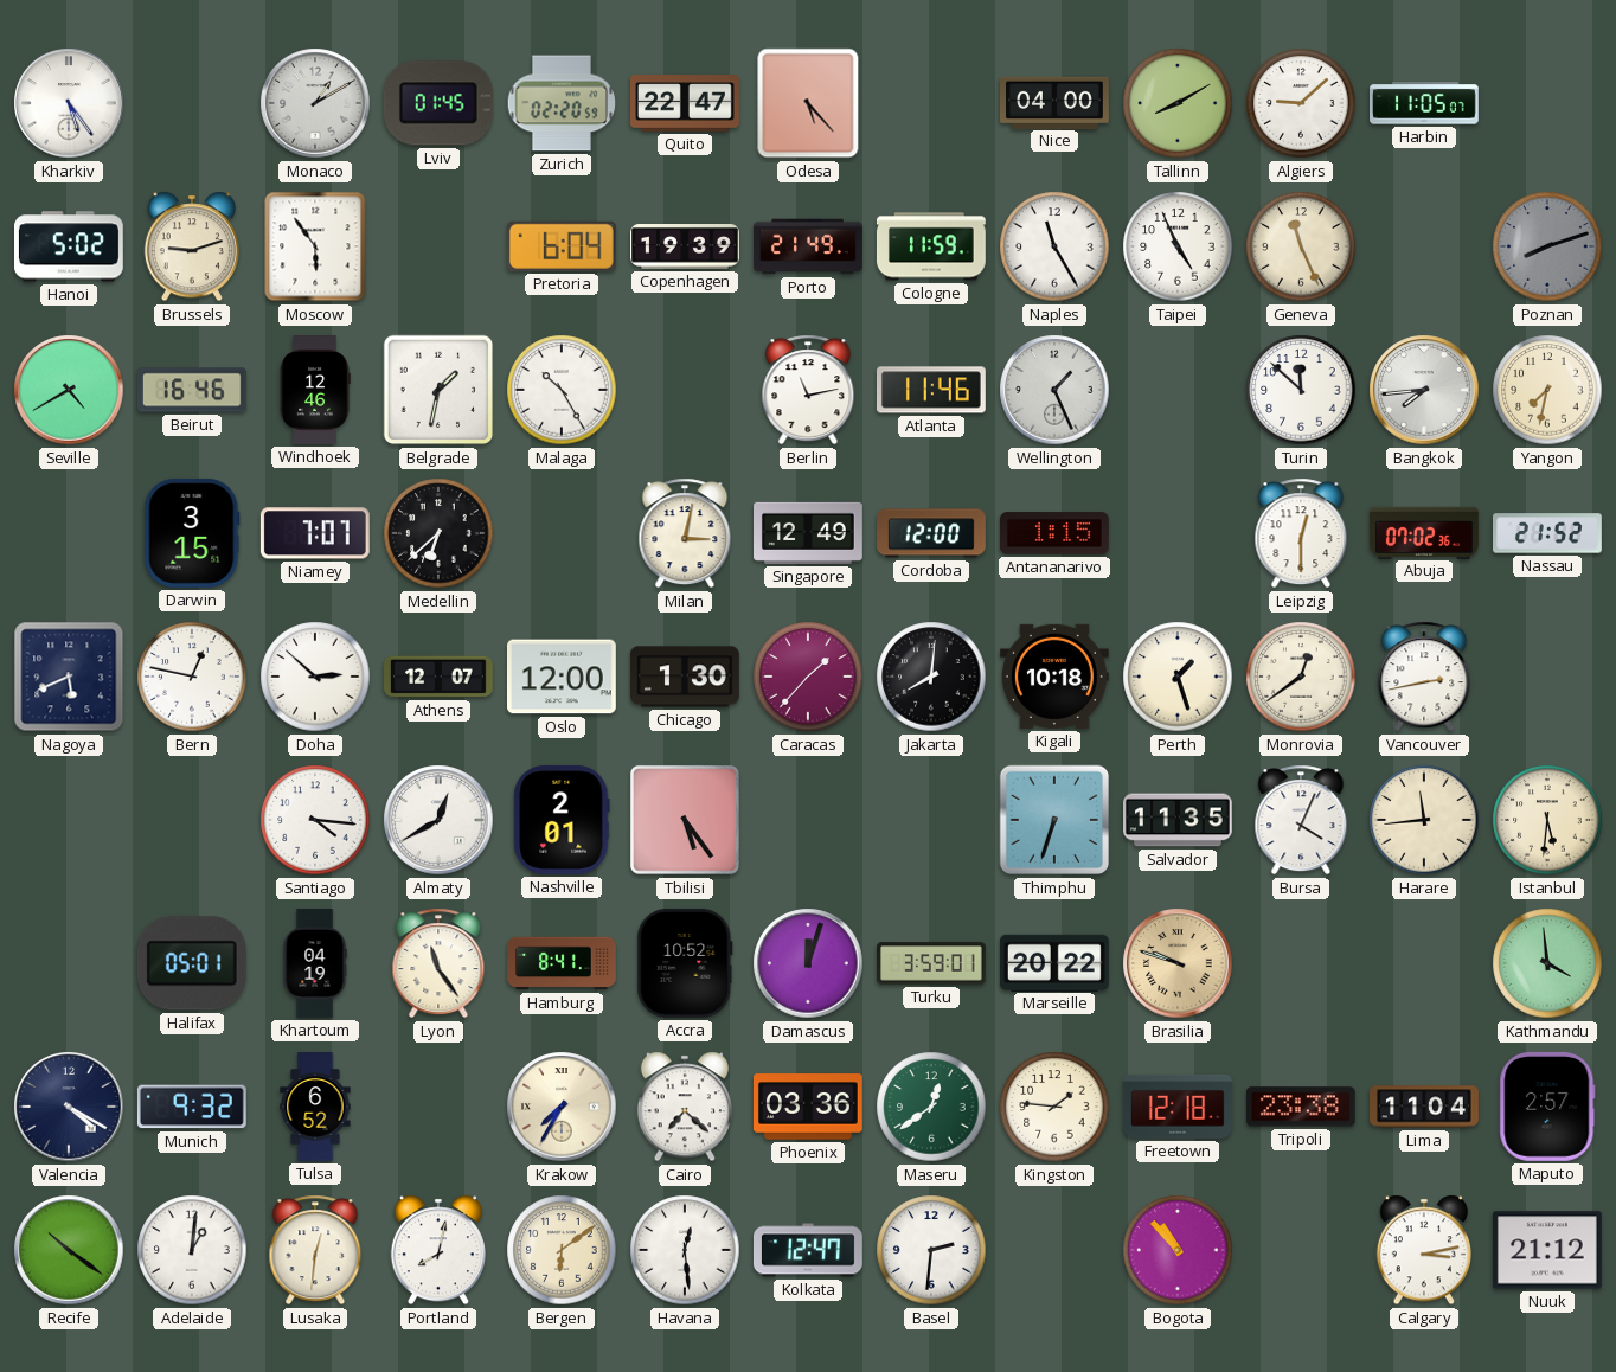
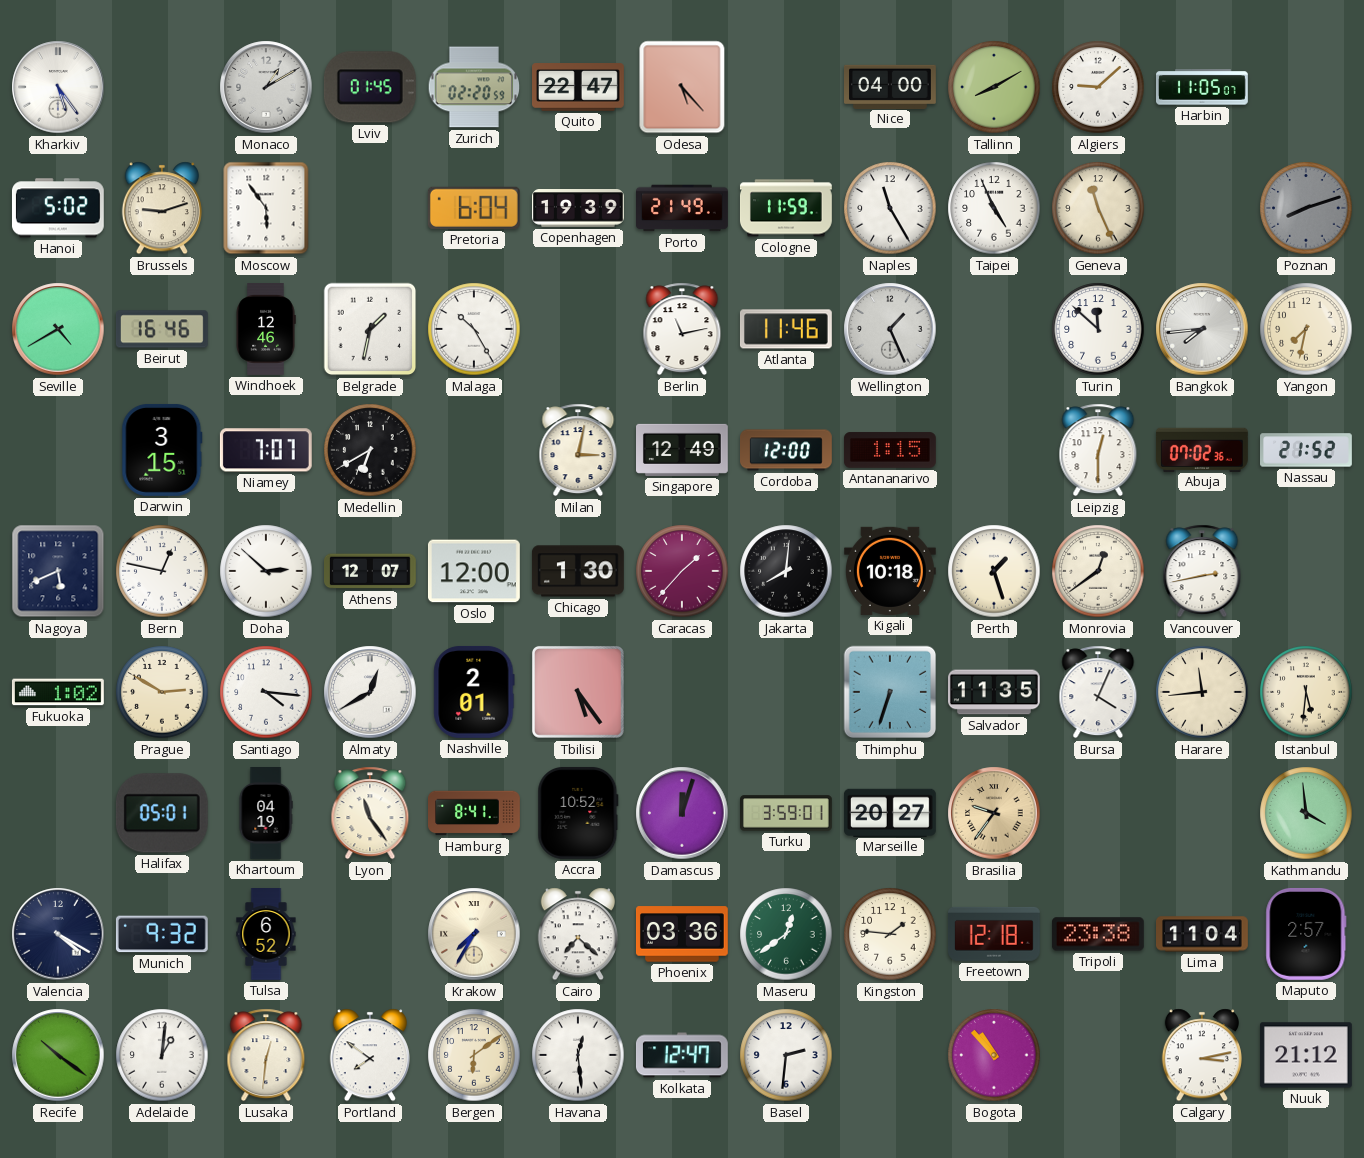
Medellin: 6:38 -> 6:40
Fukuoka: none -> 1:02
Prague: none -> 2:50
Marseille: 20:22 -> 20:27
Brasilia: 9:48 -> 9:36
Portland: 8:02 -> 7:51
